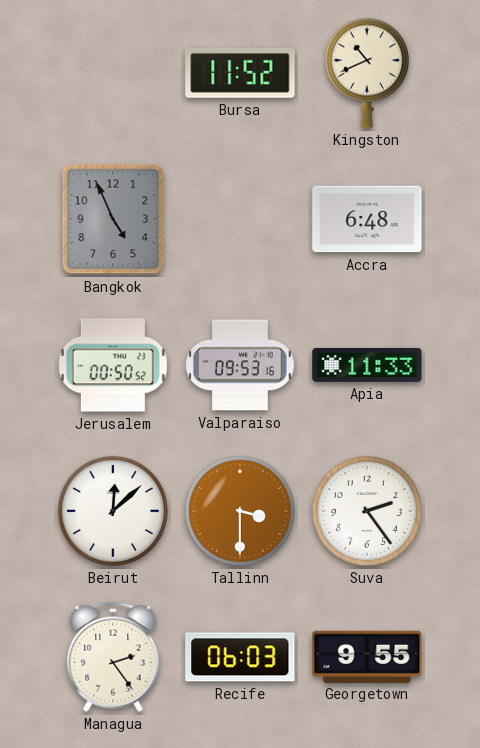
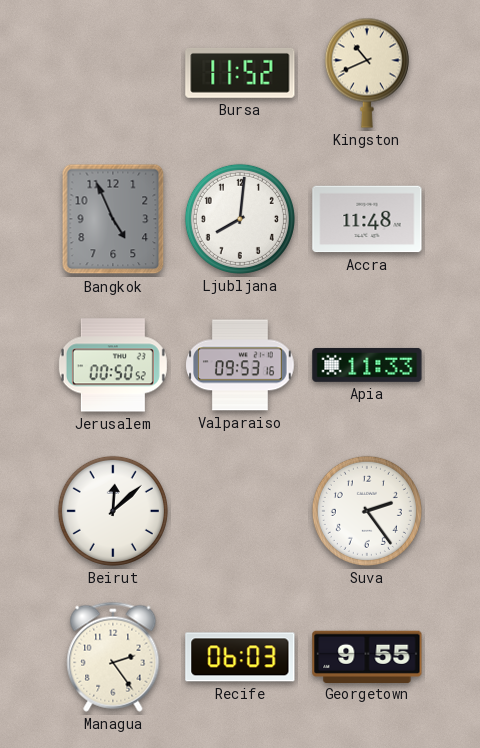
Ljubljana: none -> 8:01
Accra: 6:48 -> 11:48
Tallinn: 3:30 -> none
